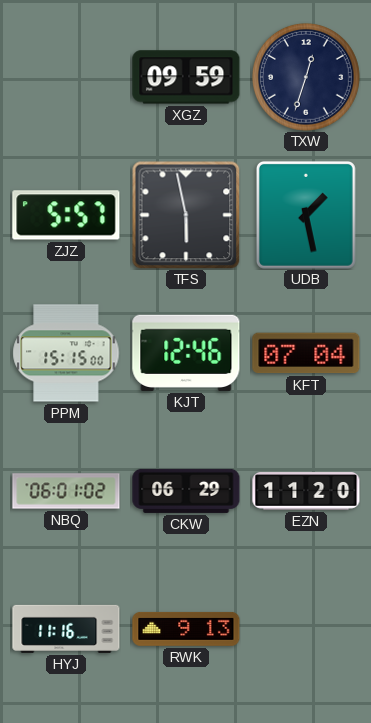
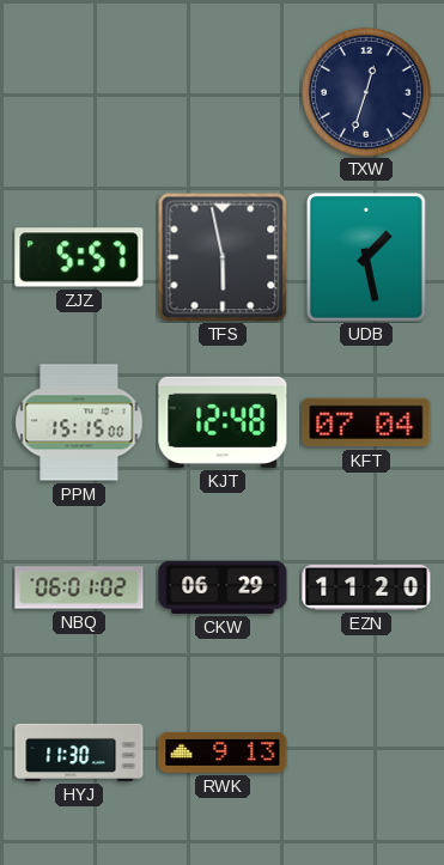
XGZ: 09:59 -> none
KJT: 12:46 -> 12:48
HYJ: 11:16 -> 11:30
